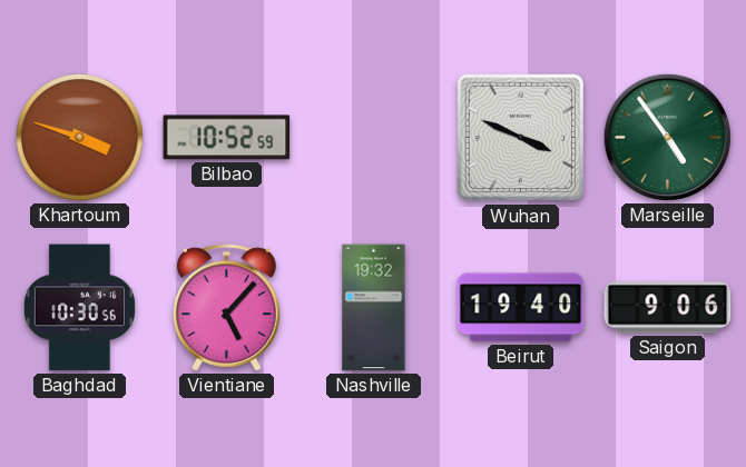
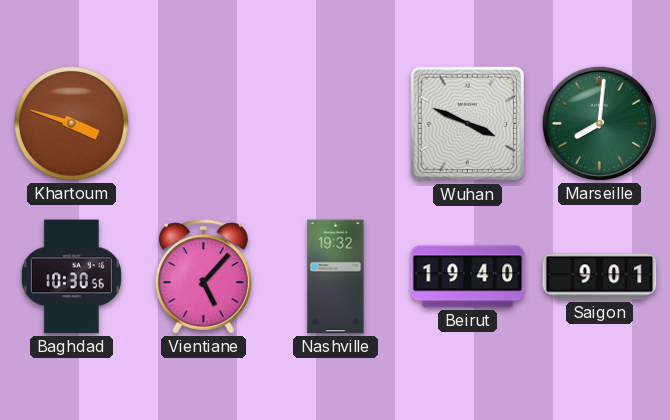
Bilbao: 10:52 -> none
Marseille: 4:54 -> 8:01
Saigon: 9:06 -> 9:01
